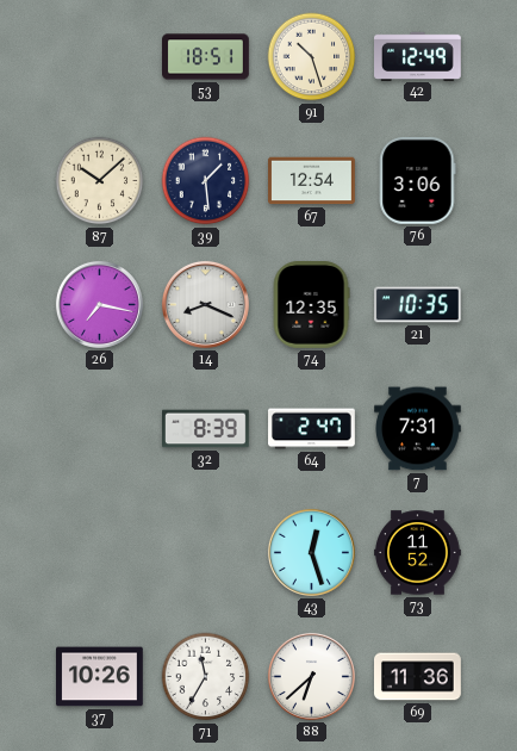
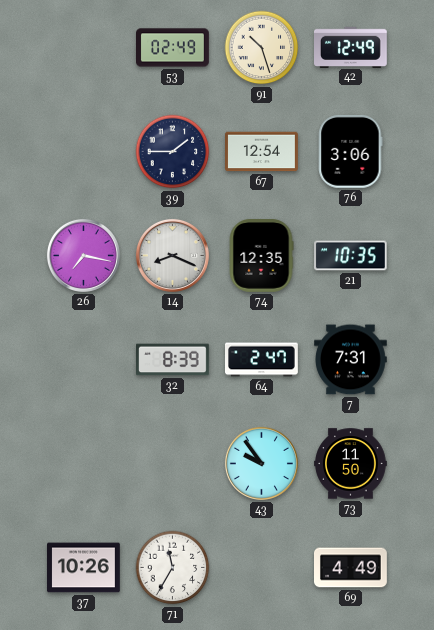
53: 18:51 -> 02:49
87: 10:08 -> none
39: 1:29 -> 1:45
43: 12:27 -> 9:54
73: 11:52 -> 11:50
88: 6:38 -> none
69: 11:36 -> 4:49
